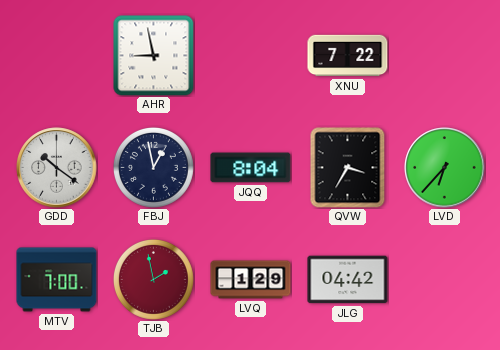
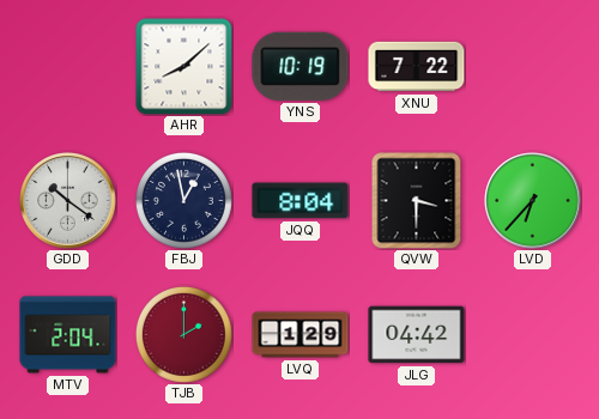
AHR: 8:58 -> 8:08
YNS: none -> 10:19
QVW: 3:35 -> 3:30
MTV: 7:00 -> 2:04
TJB: 1:58 -> 2:00
